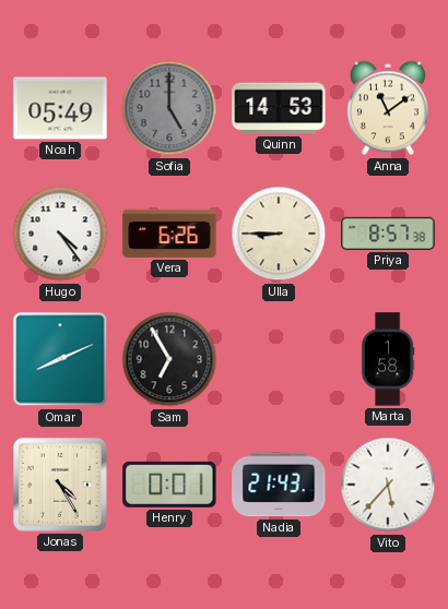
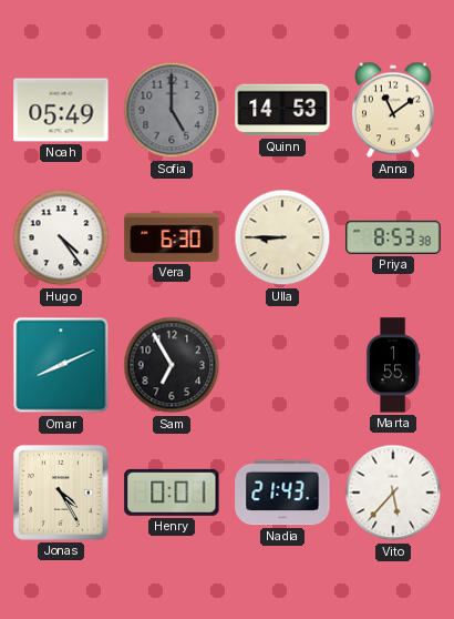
Vera: 6:26 -> 6:30
Priya: 8:57 -> 8:53
Marta: 1:58 -> 1:55
